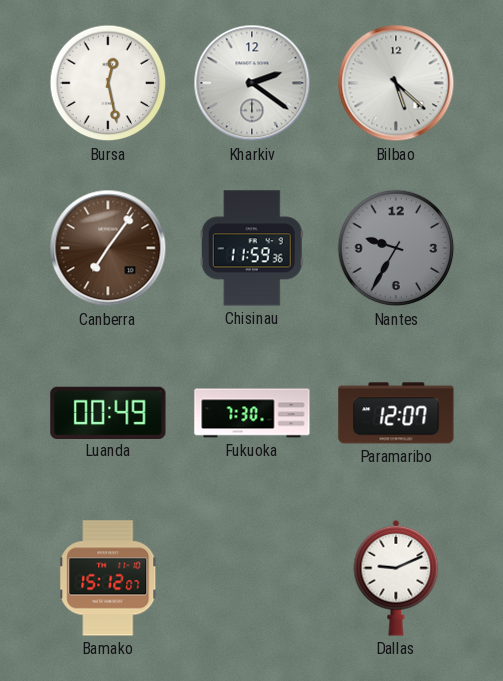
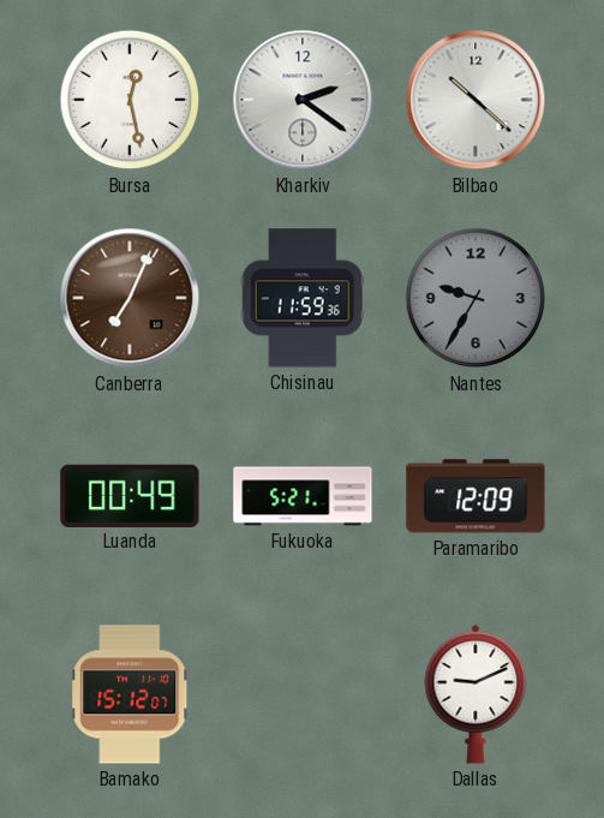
Bilbao: 5:22 -> 10:22
Canberra: 7:06 -> 7:04
Fukuoka: 7:30 -> 5:21
Paramaribo: 12:07 -> 12:09
